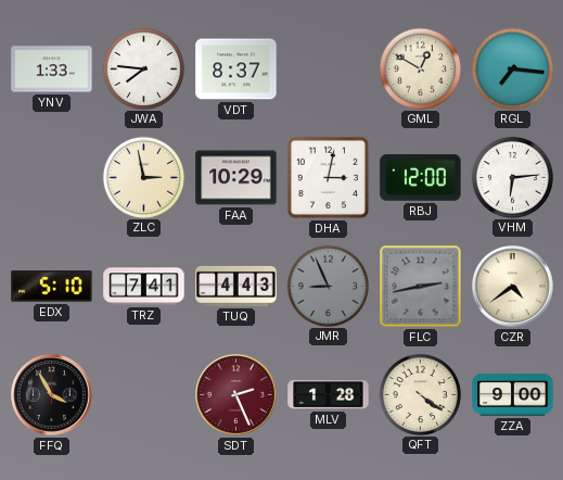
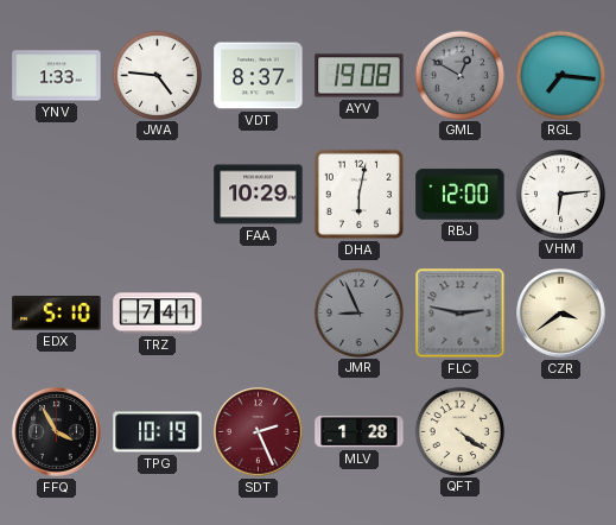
JWA: 7:46 -> 4:46
AYV: none -> 19:08
GML dial: cream -> grey
ZLC: 2:58 -> none
DHA: 3:02 -> 6:02
TUQ: 4:43 -> none
FLC: 2:43 -> 2:47
CZR: 4:39 -> 3:39
TPG: none -> 10:19
ZZA: 9:00 -> none
